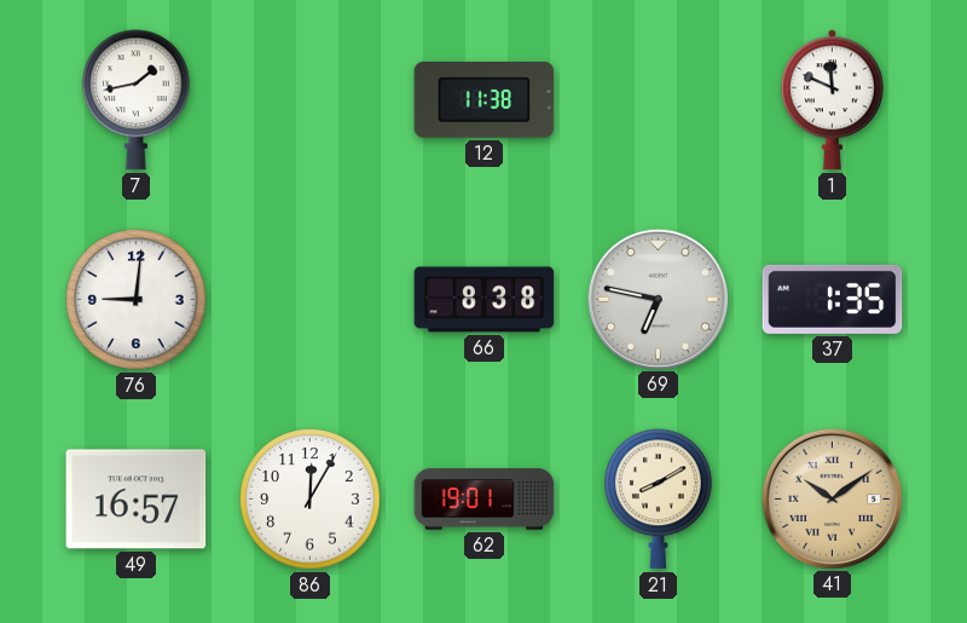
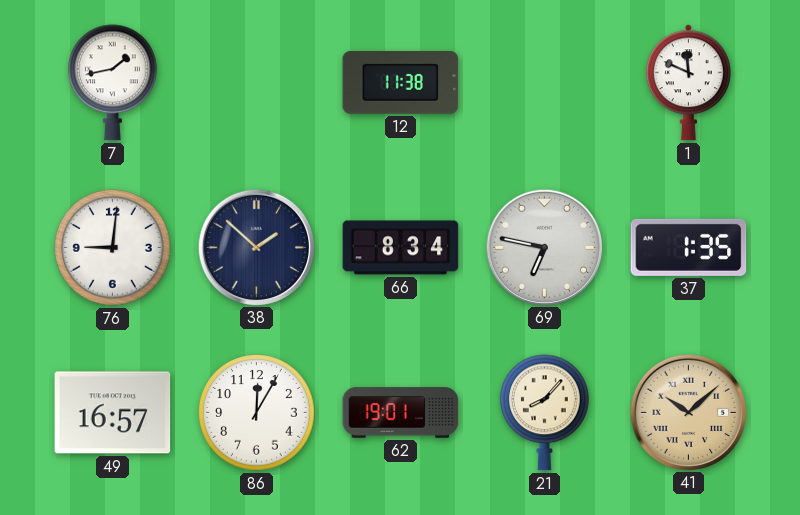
38: none -> 1:52
66: 8:38 -> 8:34
21: 8:10 -> 8:07
41: 10:09 -> 10:08
